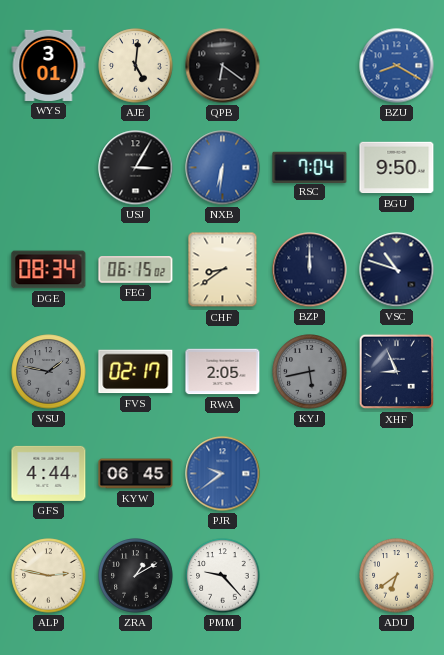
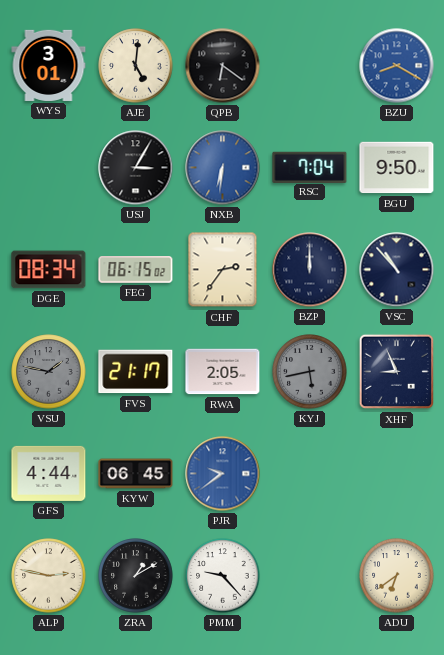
CHF: 8:39 -> 2:36
VSC: 10:48 -> 10:53
FVS: 02:17 -> 21:17
